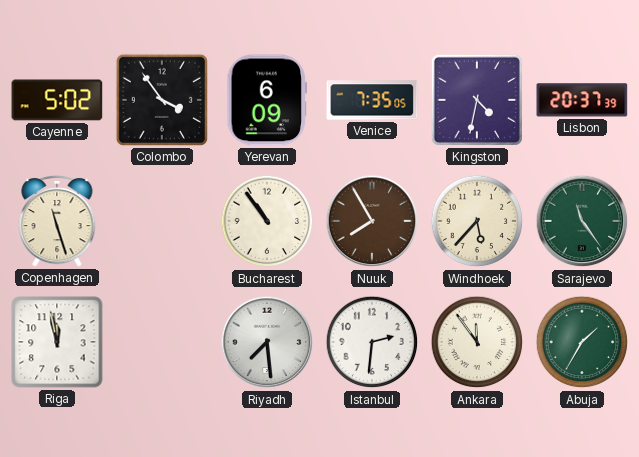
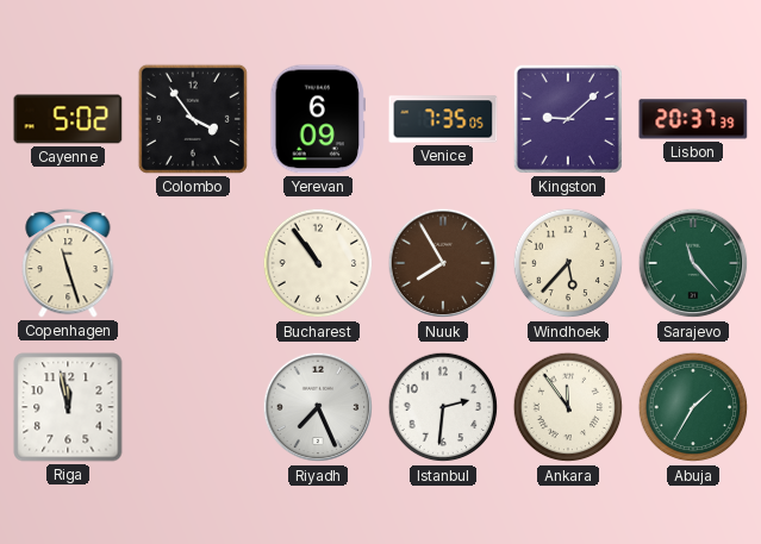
Kingston: 4:32 -> 9:08
Sarajevo: 11:24 -> 11:23
Riyadh: 7:29 -> 7:26
